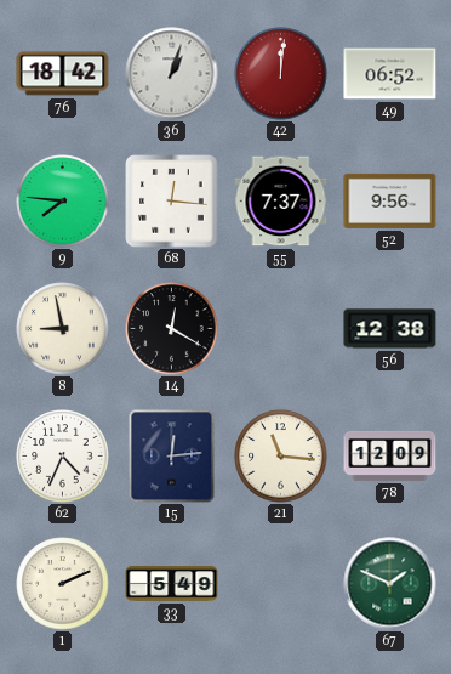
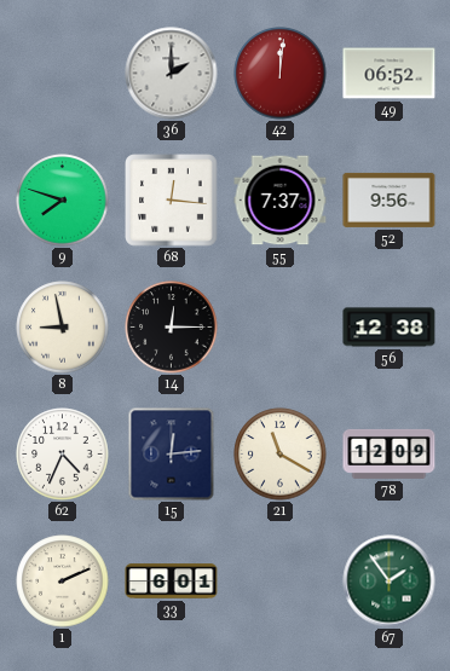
76: 18:42 -> none
36: 1:03 -> 2:00
9: 7:46 -> 7:48
14: 12:20 -> 12:15
21: 11:16 -> 11:20
33: 5:49 -> 6:01
67: 1:49 -> 1:54
